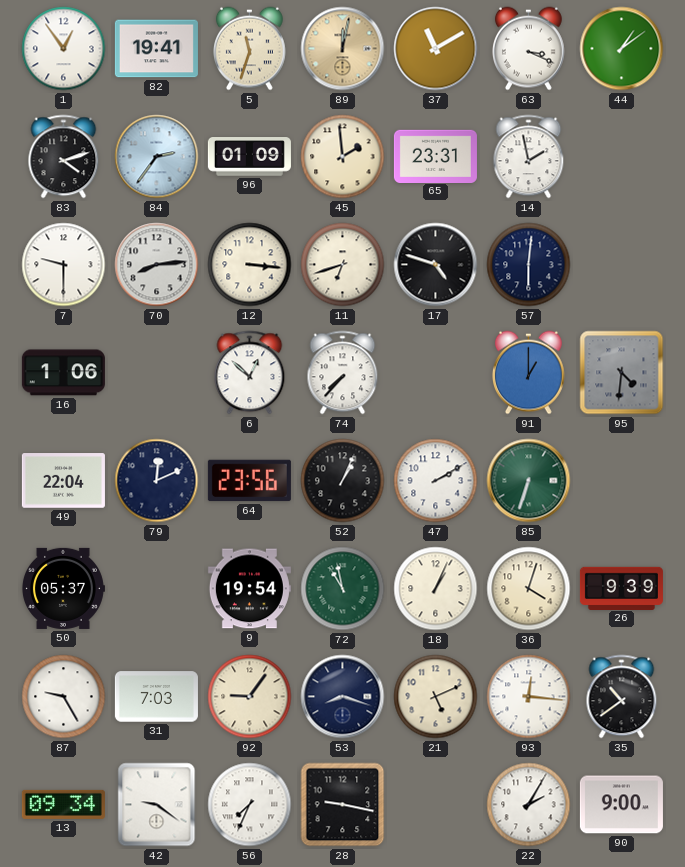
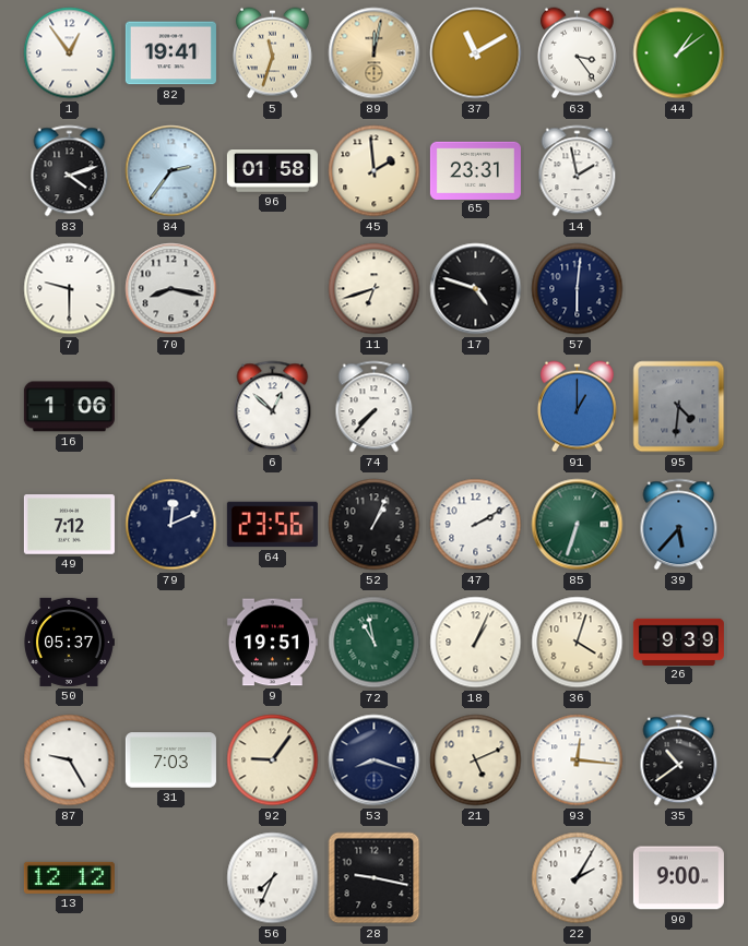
63: 3:19 -> 3:24
96: 01:09 -> 01:58
70: 8:14 -> 8:17
12: 3:16 -> none
49: 22:04 -> 7:12
39: none -> 5:37
9: 19:54 -> 19:51
13: 09:34 -> 12:12
42: 9:21 -> none
